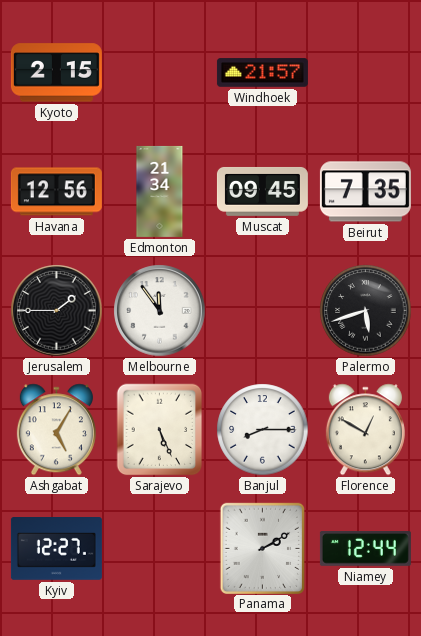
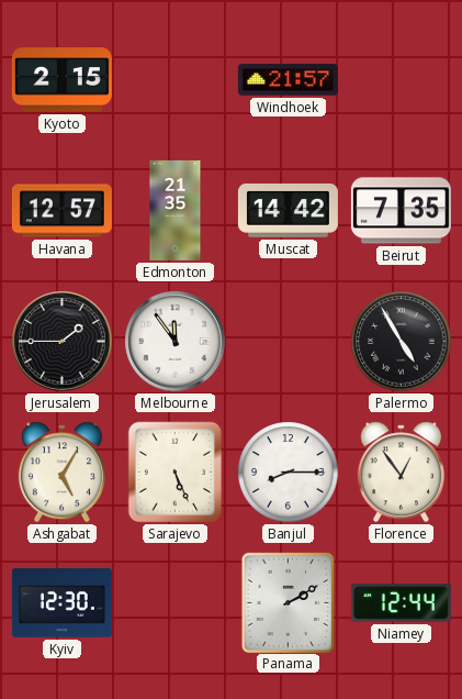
Havana: 12:56 -> 12:57
Edmonton: 21:34 -> 21:35
Muscat: 09:45 -> 14:42
Palermo: 5:42 -> 4:55
Florence: 12:50 -> 12:54
Kyiv: 12:27 -> 12:30
